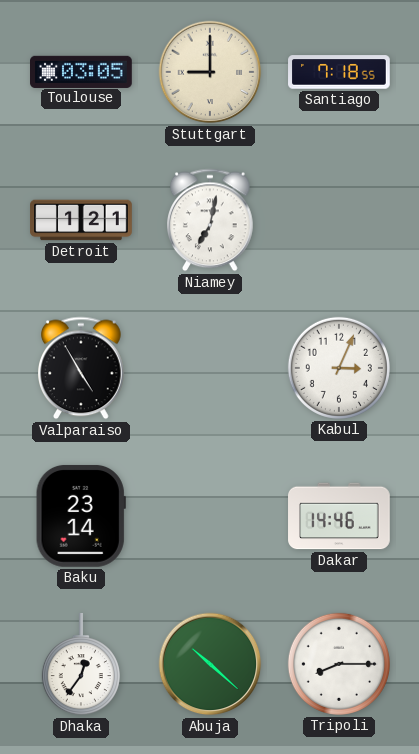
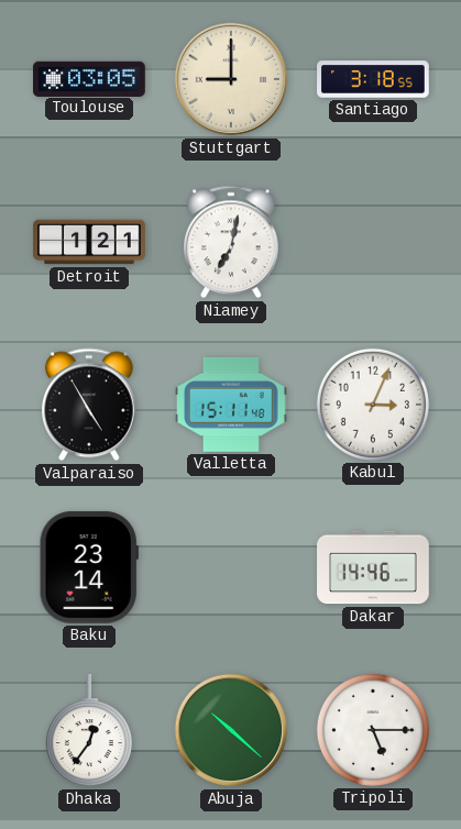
Santiago: 7:18 -> 3:18
Valletta: none -> 15:11
Tripoli: 8:15 -> 5:15
